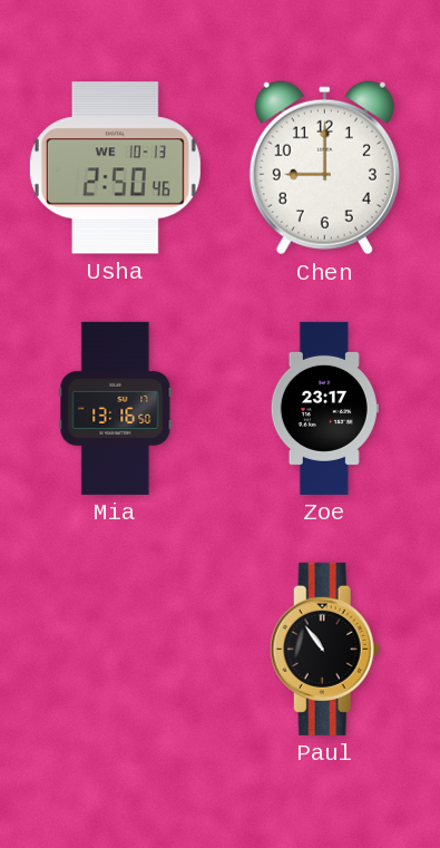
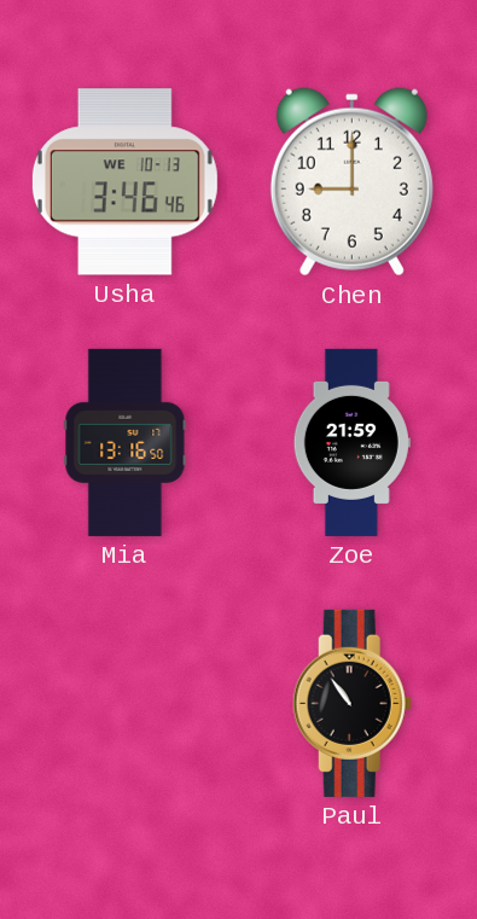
Usha: 2:50 -> 3:46
Zoe: 23:17 -> 21:59
